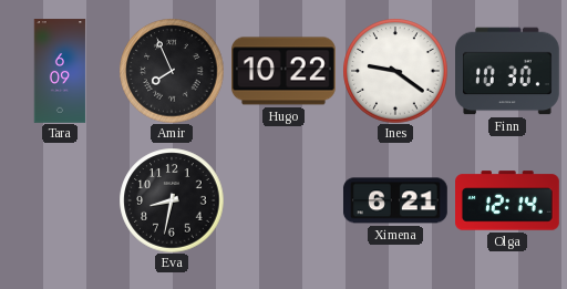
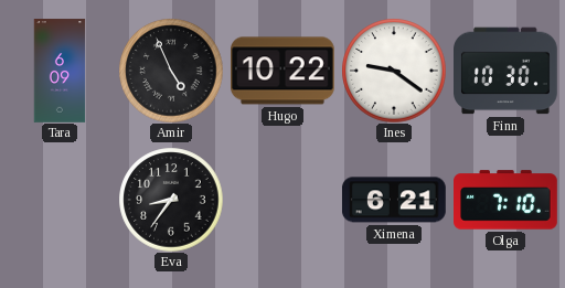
Amir: 7:56 -> 4:56
Eva: 8:32 -> 8:36
Olga: 12:14 -> 7:10
